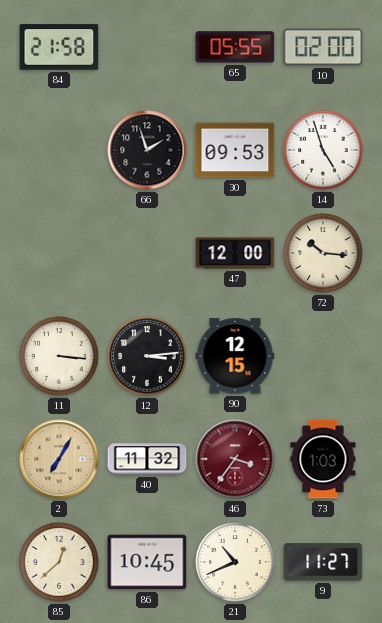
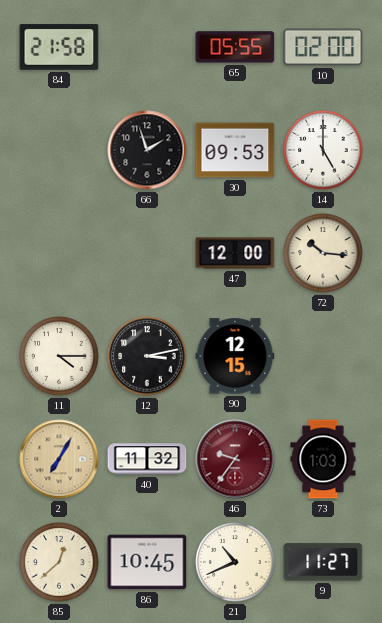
14: 4:57 -> 5:00
11: 3:16 -> 4:15
12: 3:14 -> 3:13
46: 3:36 -> 9:36
